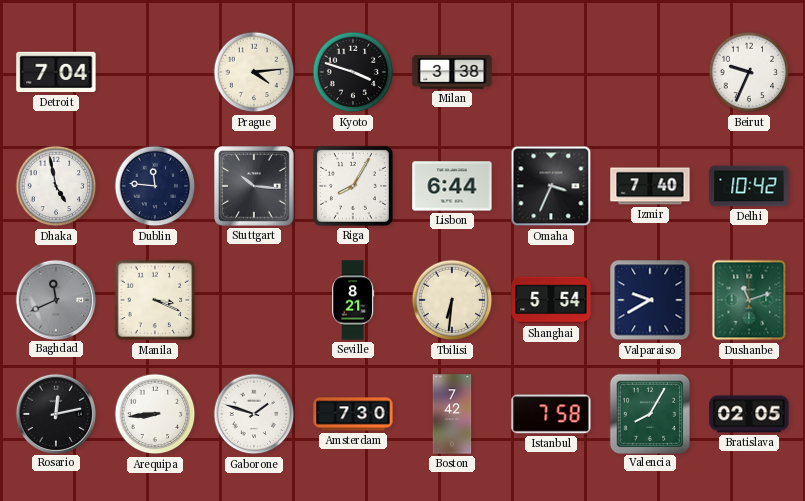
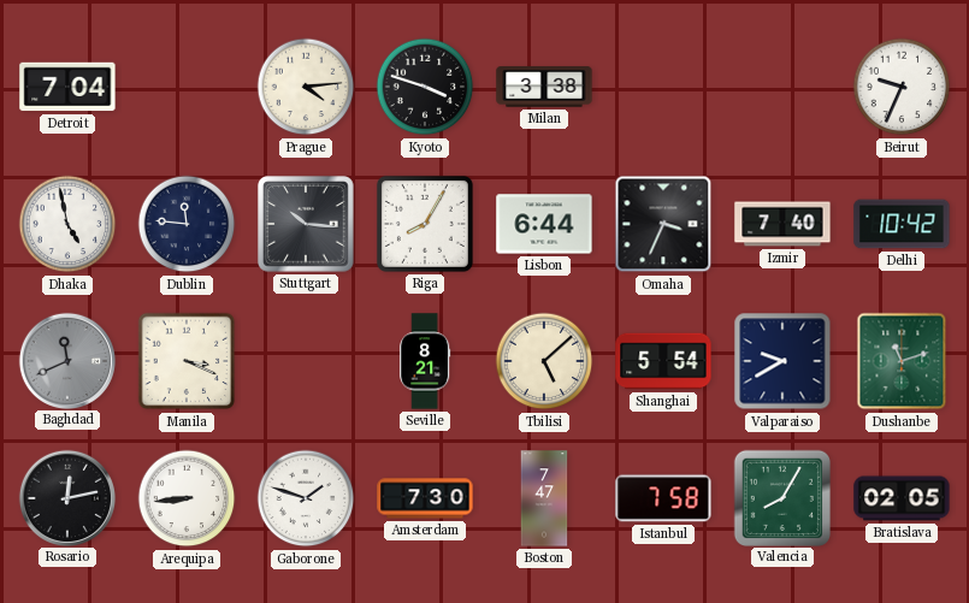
Tbilisi: 6:31 -> 5:08
Boston: 7:42 -> 7:47
